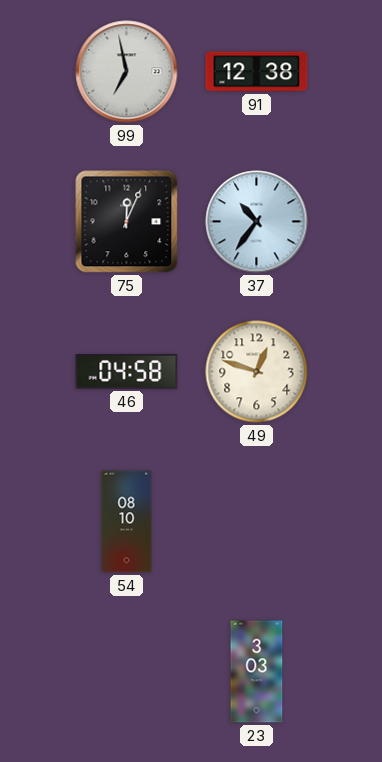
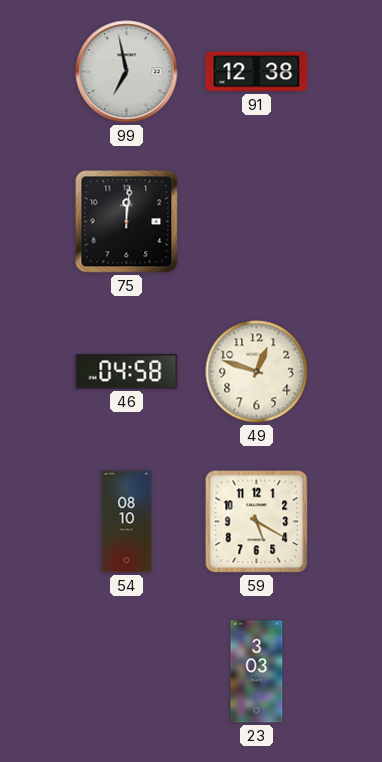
75: 12:04 -> 12:01
37: 10:36 -> none
59: none -> 5:20
